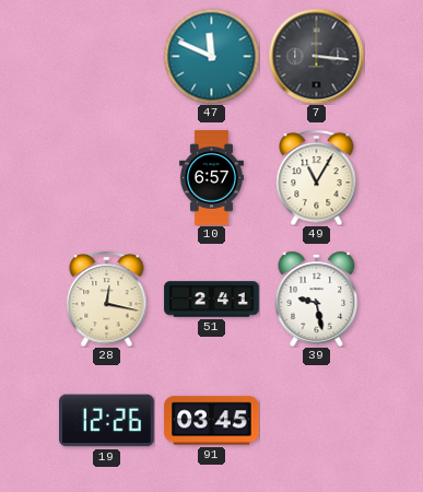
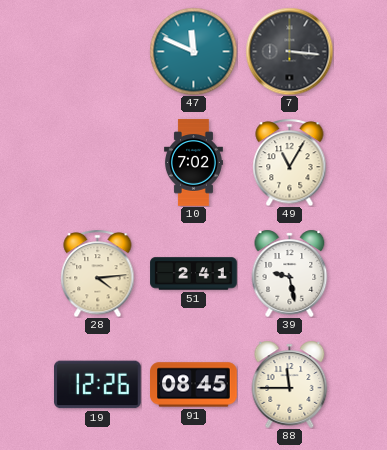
10: 6:57 -> 7:02
28: 12:17 -> 4:14
91: 03:45 -> 08:45
88: none -> 11:45
